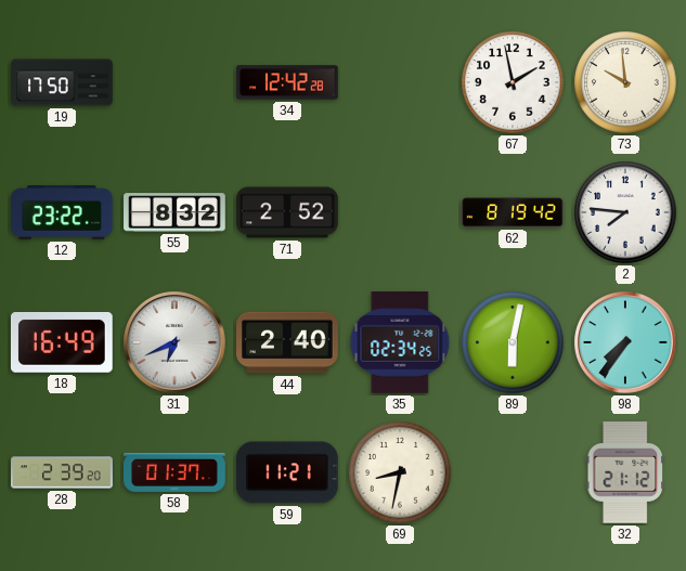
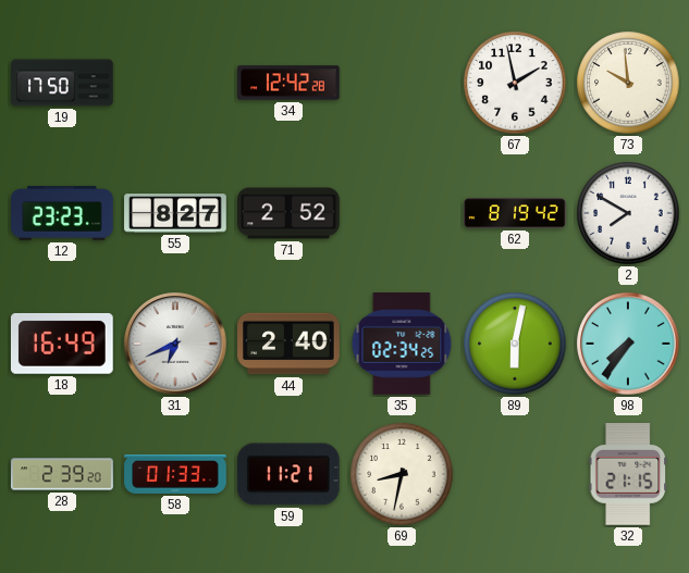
12: 23:22 -> 23:23
55: 8:32 -> 8:27
2: 7:46 -> 7:50
58: 01:37 -> 01:33
32: 21:12 -> 21:15
